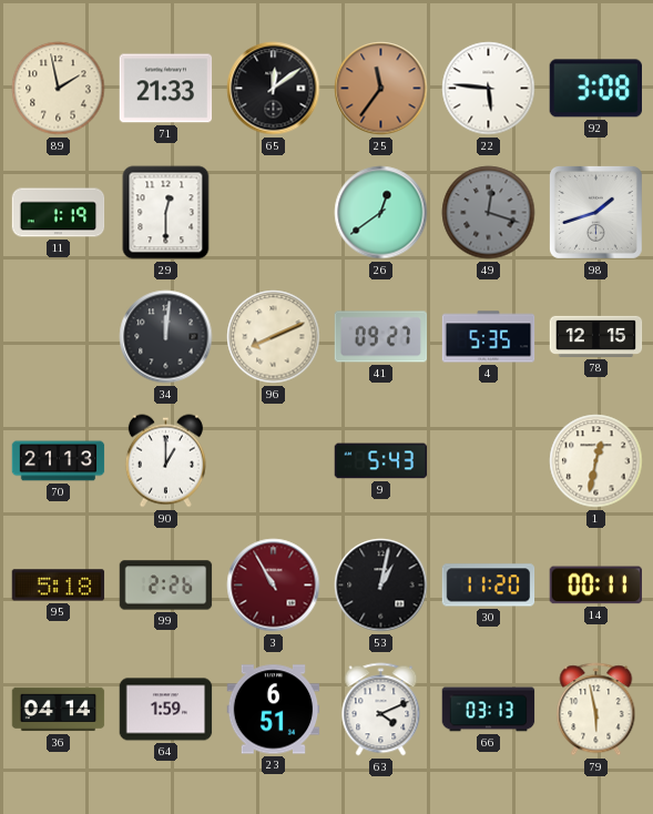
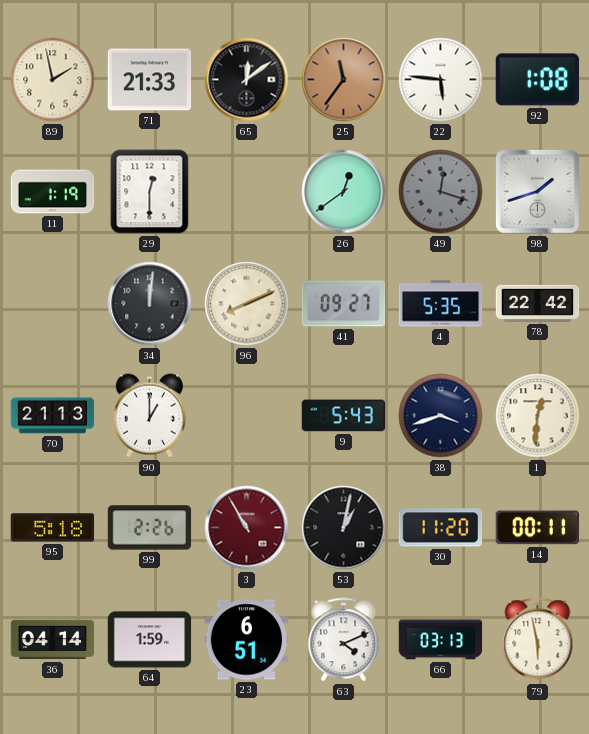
92: 3:08 -> 1:08
78: 12:15 -> 22:42
38: none -> 3:42
1: 12:32 -> 12:31
